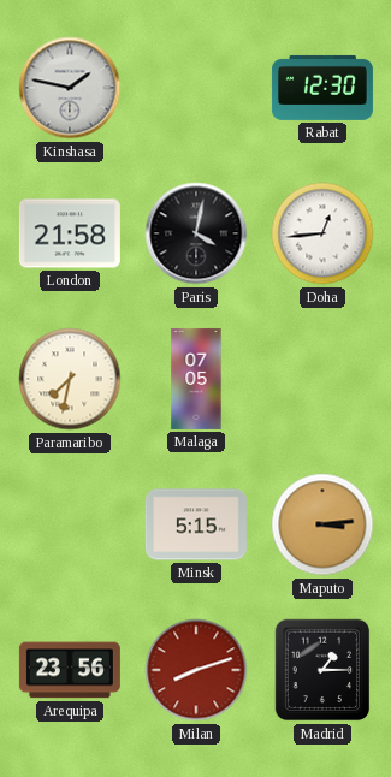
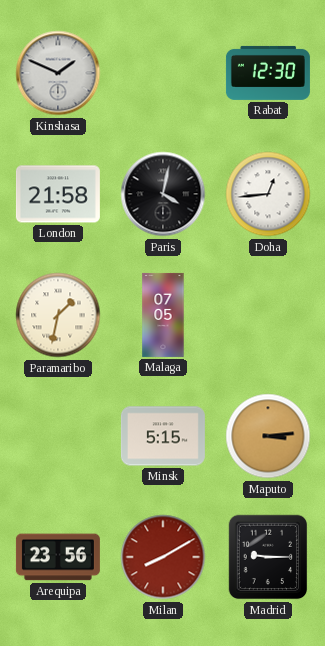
Kinshasa: 1:47 -> 1:49
Paramaribo: 7:32 -> 1:32
Milan: 8:12 -> 8:10
Madrid: 1:15 -> 9:15
